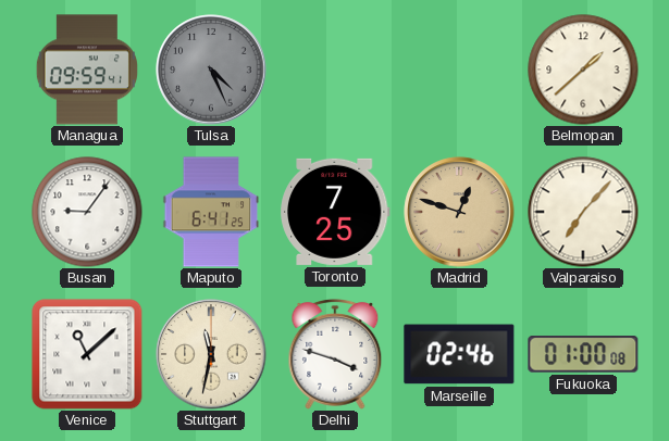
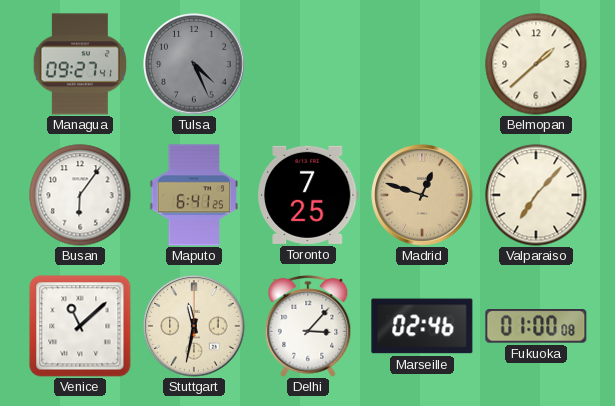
Managua: 09:59 -> 09:27
Busan: 9:06 -> 6:06
Delhi: 3:48 -> 3:07
